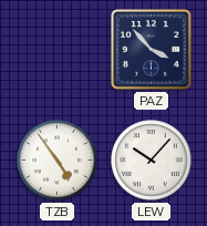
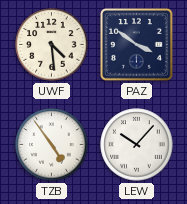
UWF: none -> 4:29
PAZ: 3:53 -> 3:51
